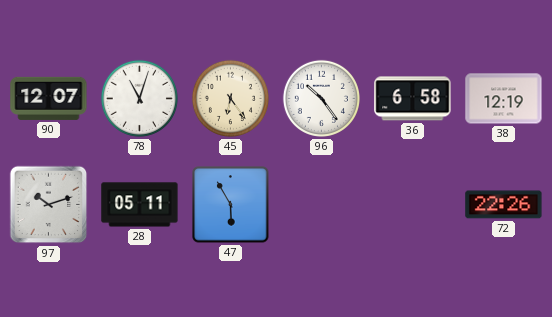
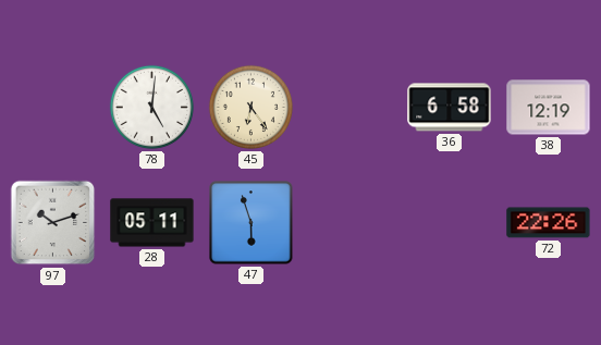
90: 12:07 -> none
78: 11:03 -> 5:01
96: 10:24 -> none
47: 5:55 -> 5:57
